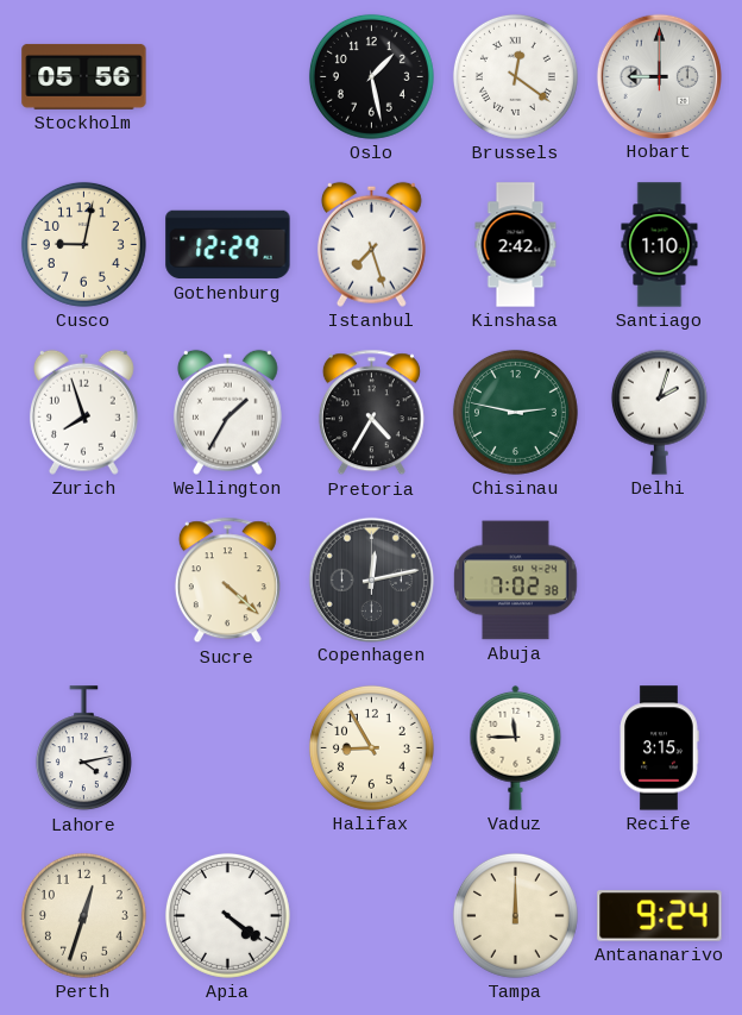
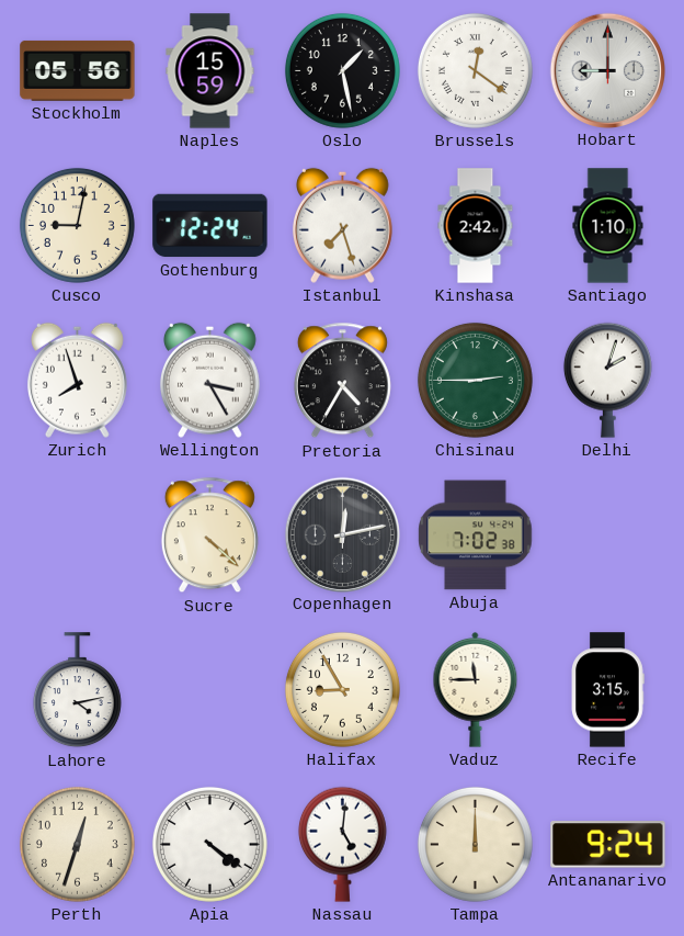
Naples: none -> 15:59
Gothenburg: 12:29 -> 12:24
Wellington: 1:35 -> 3:25
Chisinau: 2:47 -> 2:45
Nassau: none -> 5:01
